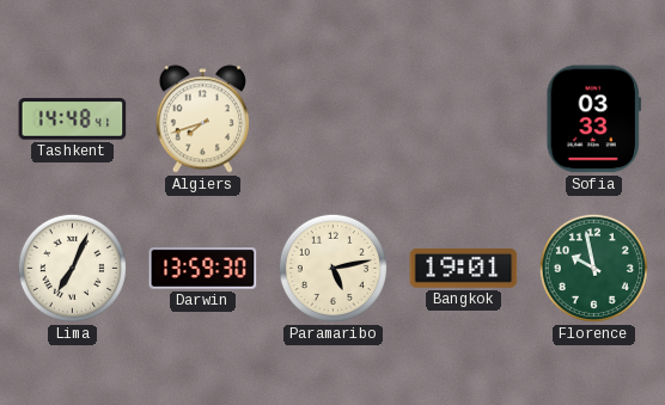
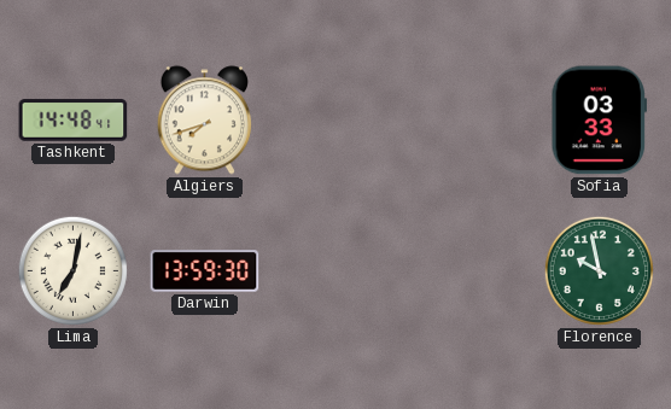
Lima: 7:04 -> 7:02
Paramaribo: 5:13 -> none
Bangkok: 19:01 -> none
